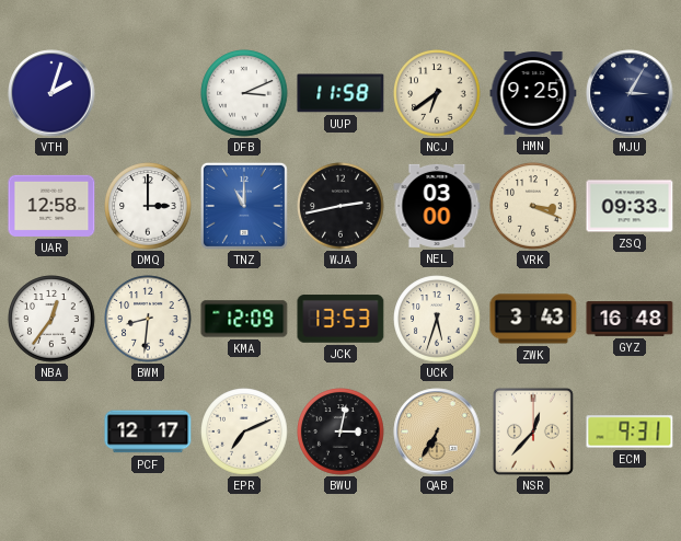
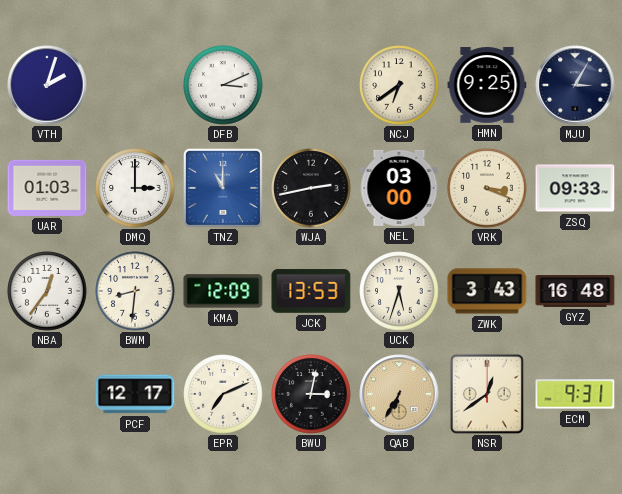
UUP: 11:58 -> none
UAR: 12:58 -> 01:03
NSR: 12:37 -> 12:39
